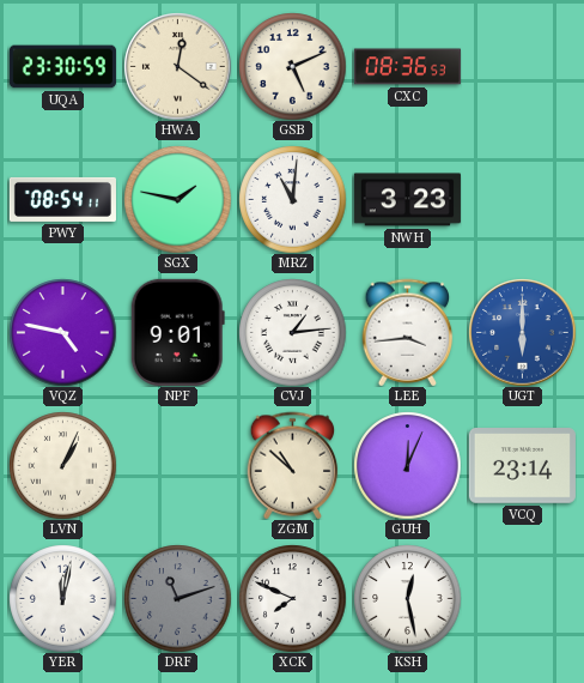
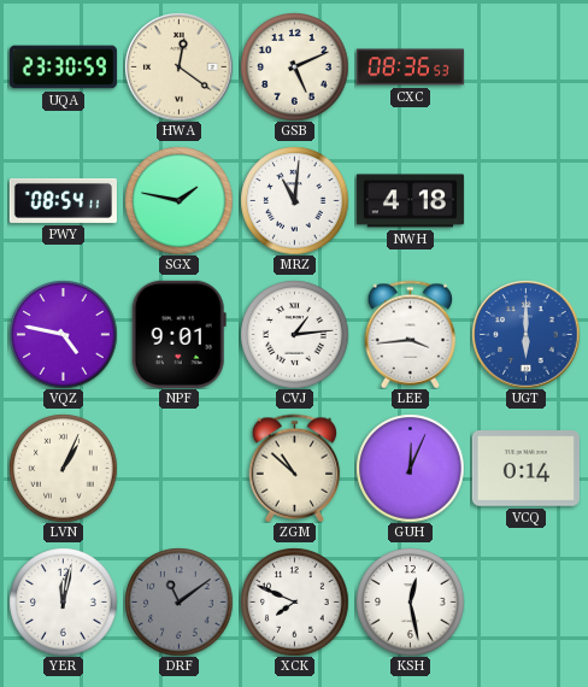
NWH: 3:23 -> 4:18
VCQ: 23:14 -> 0:14
DRF: 11:12 -> 11:09
